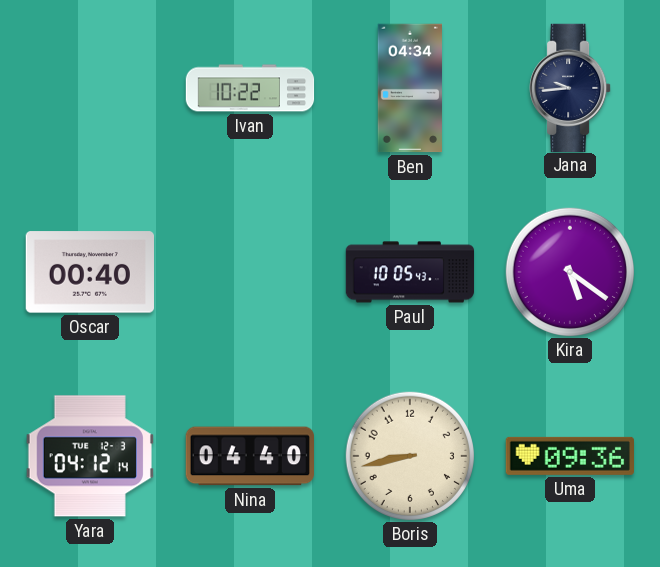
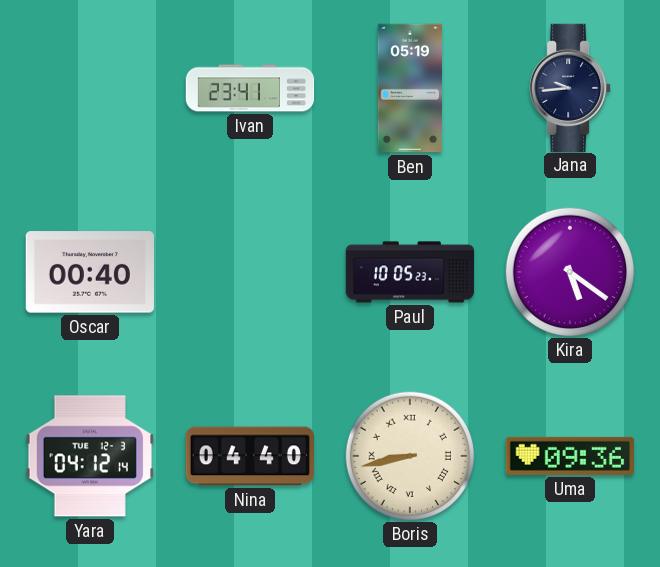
Ivan: 10:22 -> 23:41
Ben: 04:34 -> 05:19
Paul: 10:05:43 -> 10:05:23
Boris numerals: Arabic -> Roman
